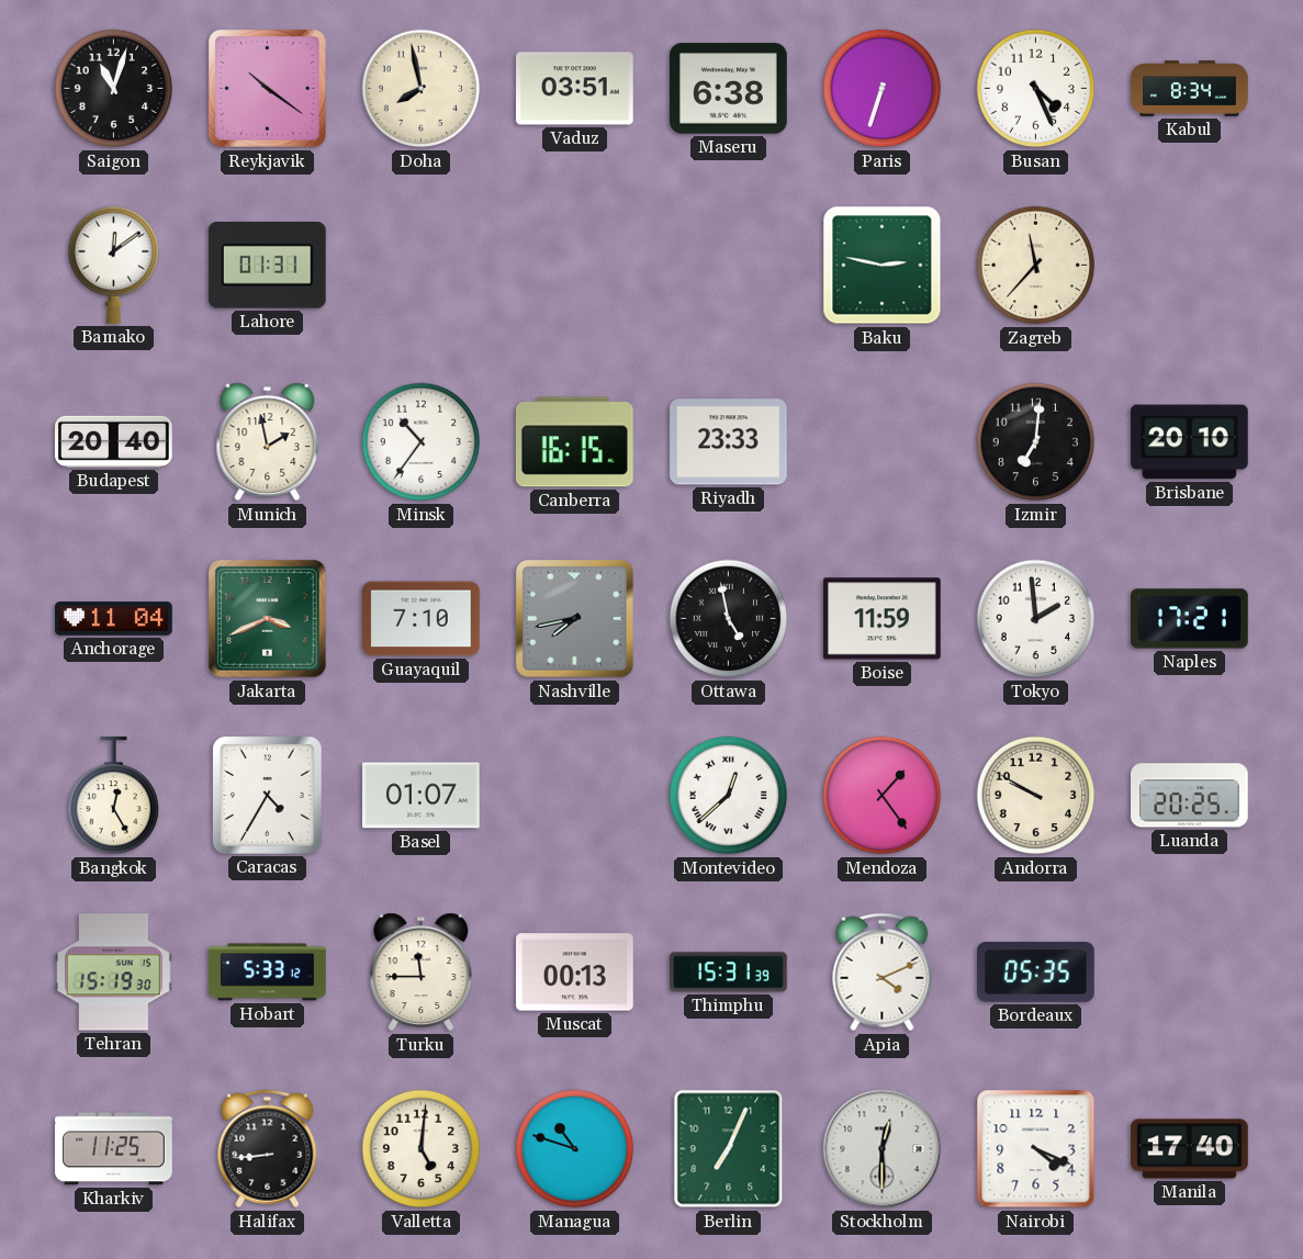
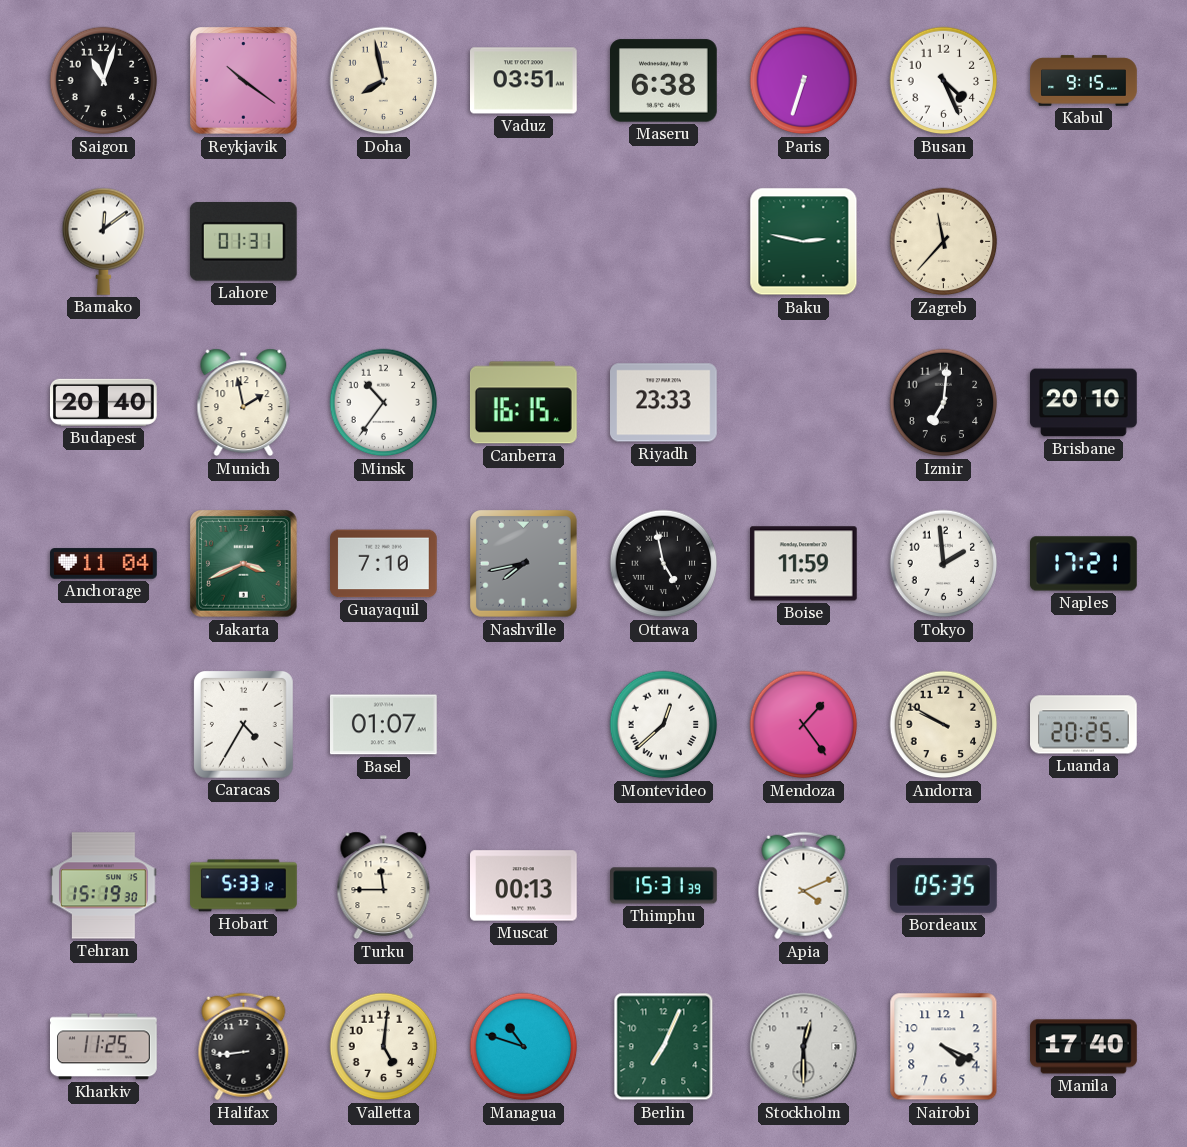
Kabul: 8:34 -> 9:15
Bangkok: 12:25 -> none
